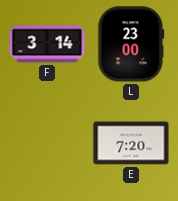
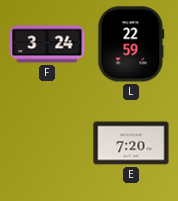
F: 3:14 -> 3:24
L: 23:00 -> 22:59
